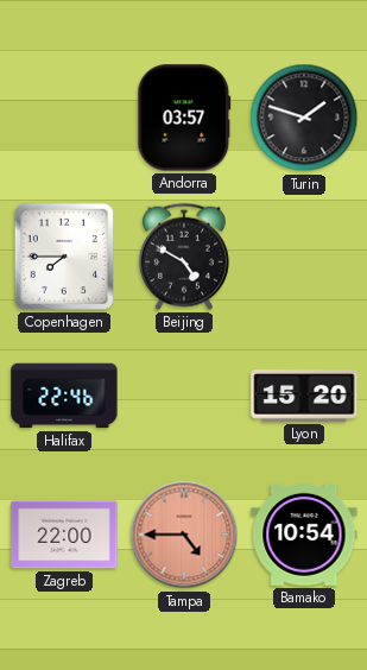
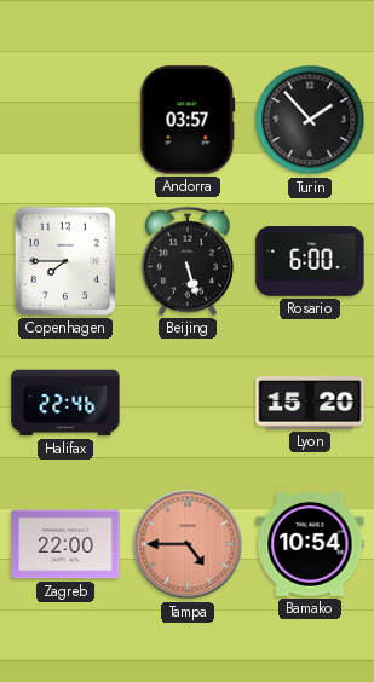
Turin: 1:48 -> 1:53
Beijing: 4:50 -> 5:27
Rosario: none -> 6:00
